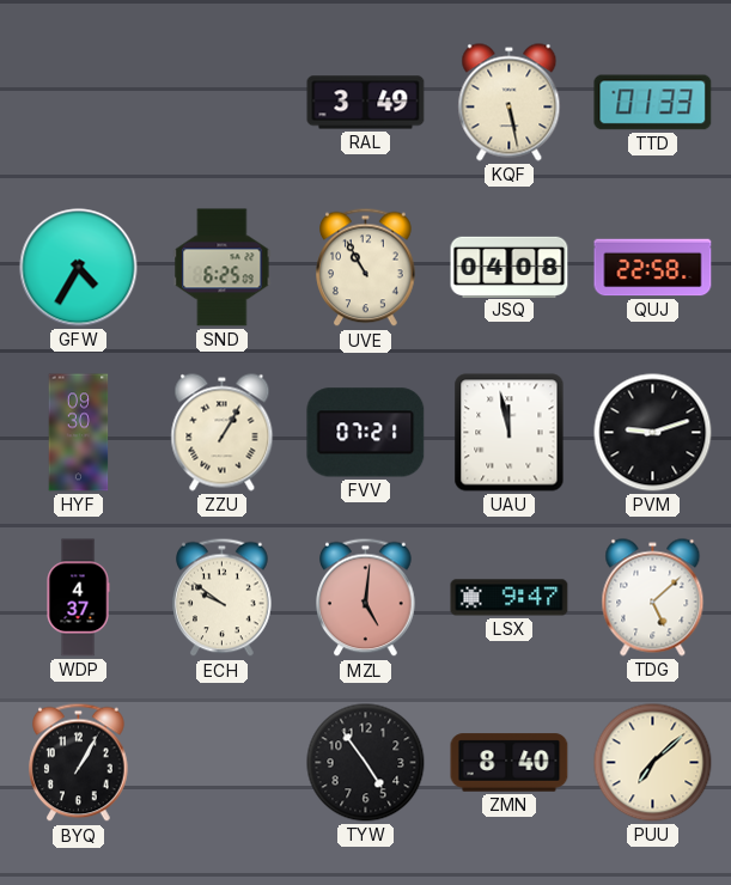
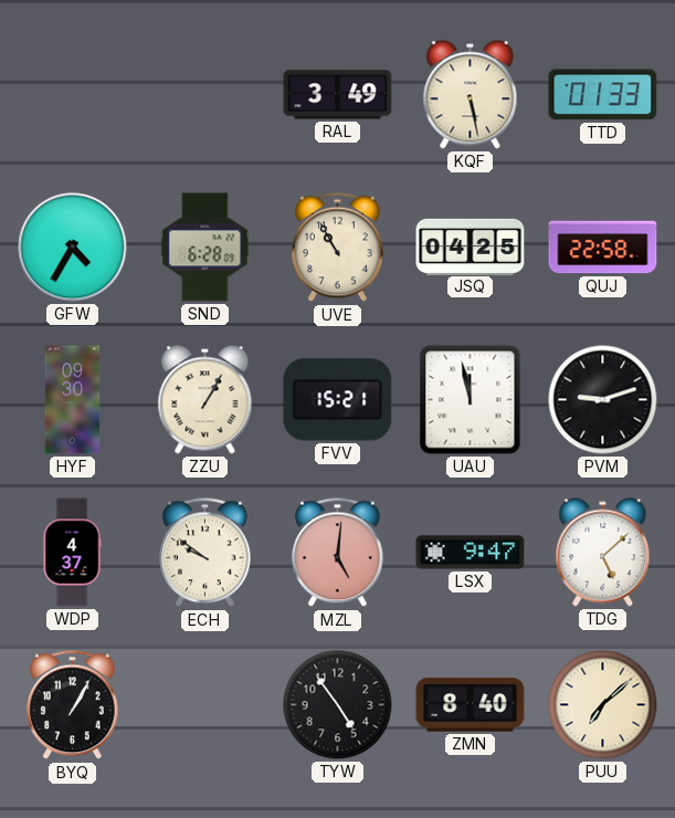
SND: 6:25 -> 6:28
JSQ: 04:08 -> 04:25
FVV: 07:21 -> 15:21
